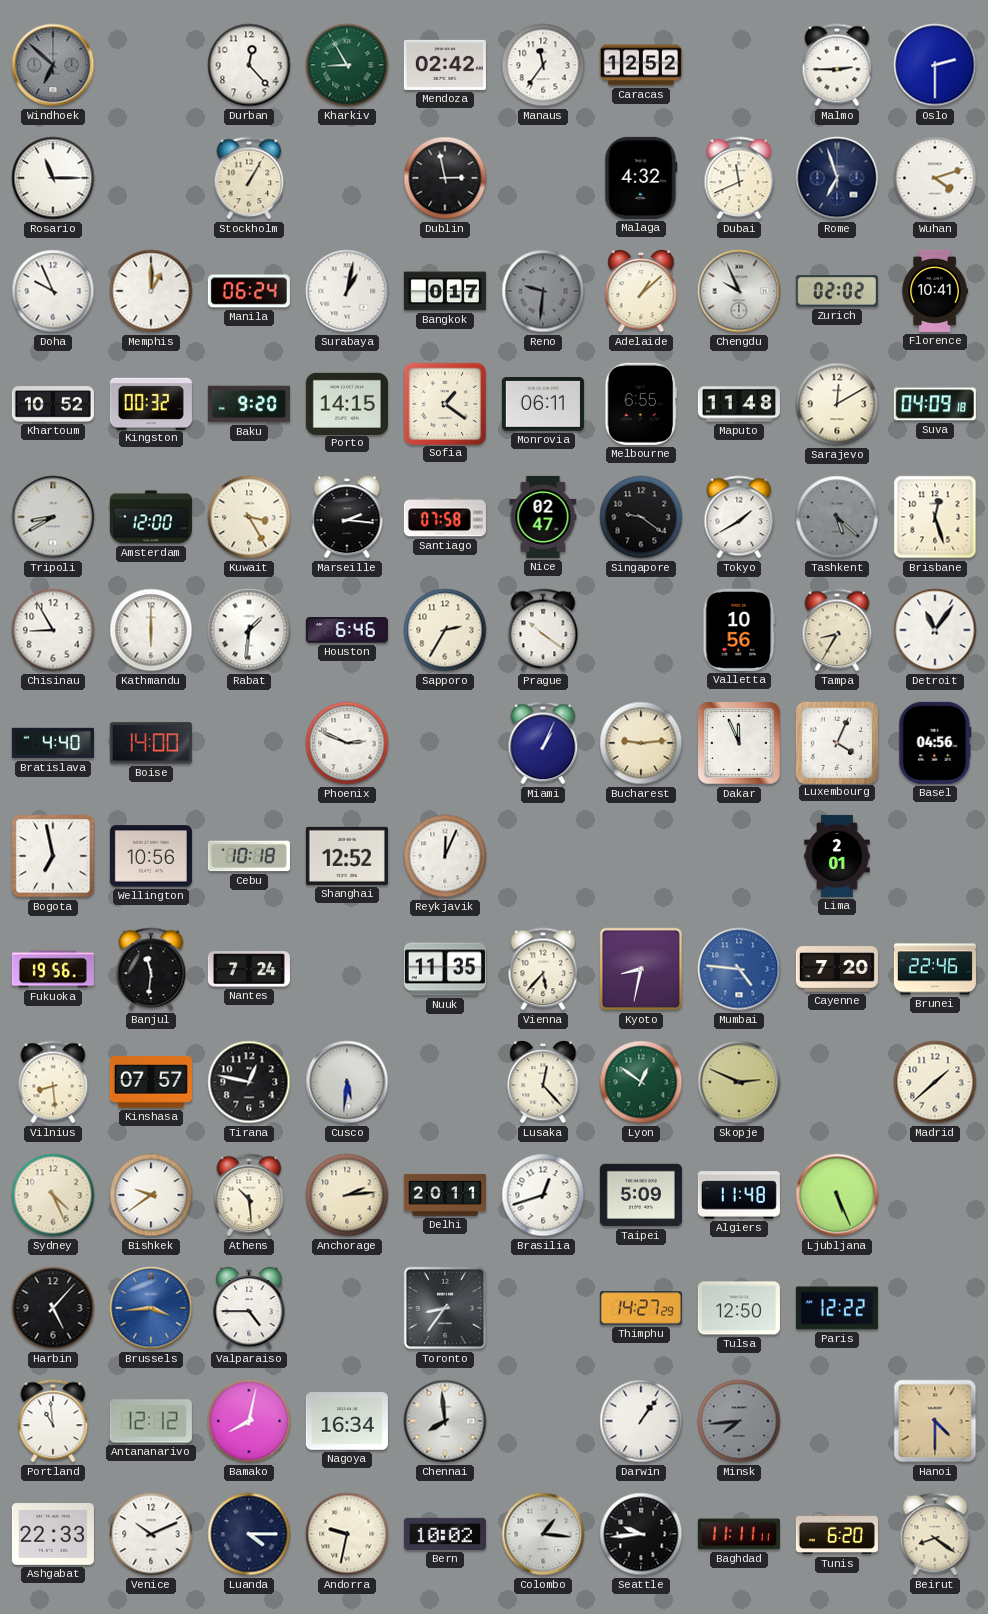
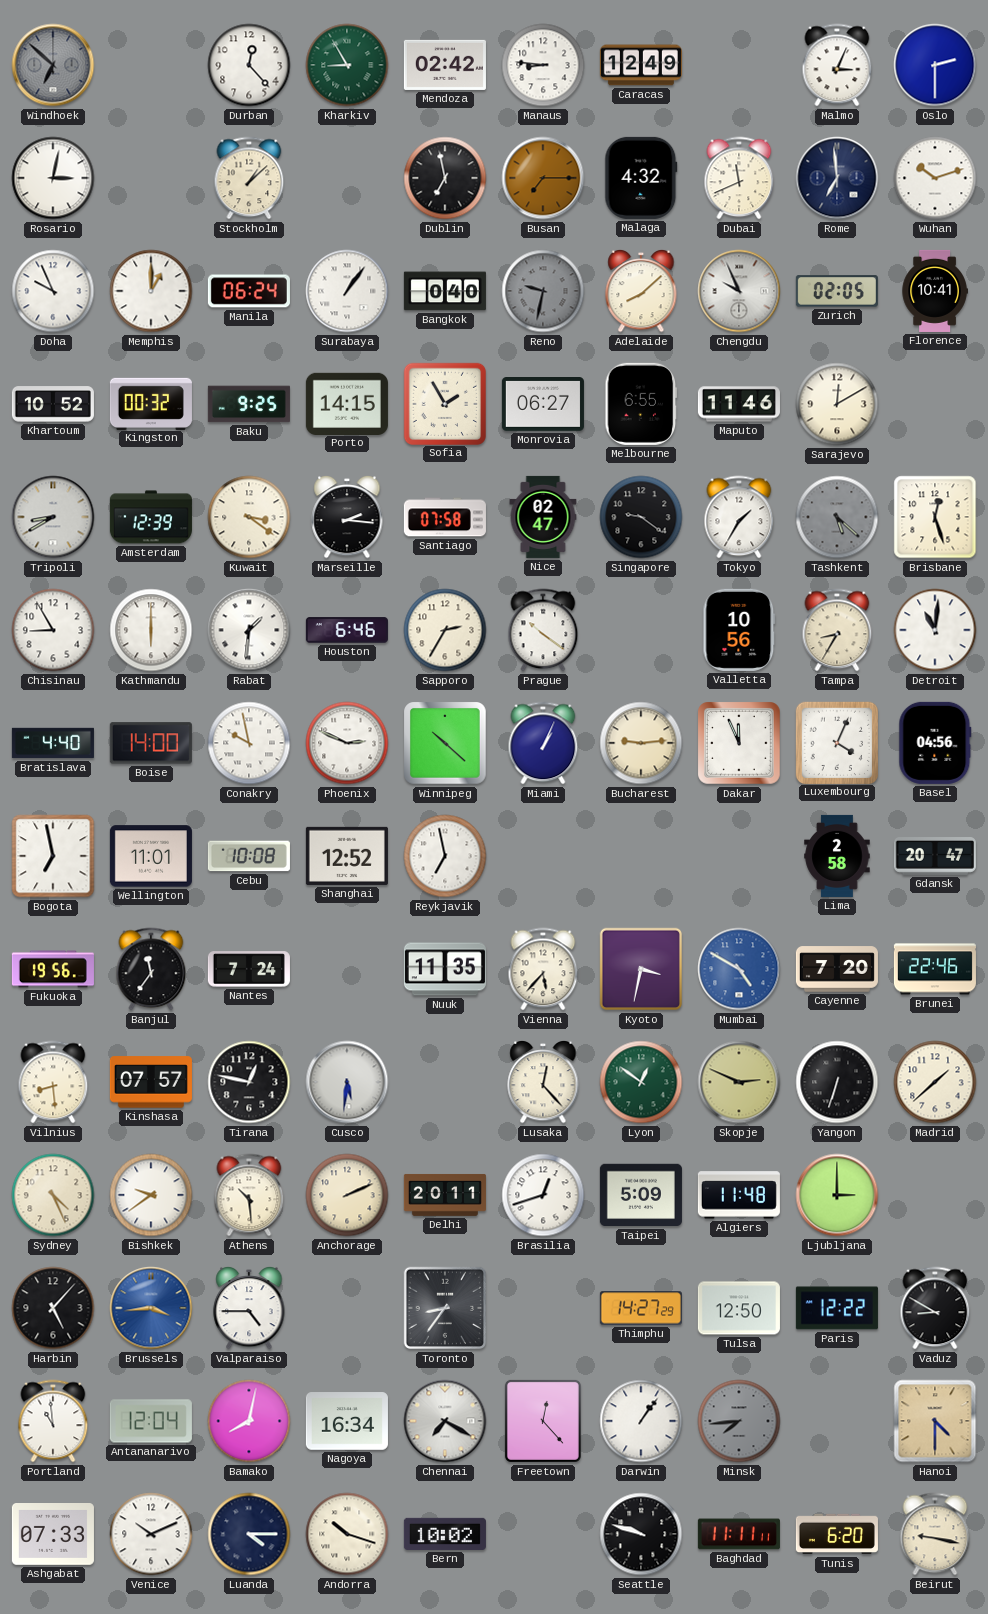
Manaus: 11:36 -> 8:46
Caracas: 12:52 -> 12:49
Malmo: 2:45 -> 3:04
Rosario: 11:15 -> 3:02
Stockholm: 1:05 -> 1:08
Dublin: 2:58 -> 6:58
Busan: none -> 7:15
Rome: 6:57 -> 6:59
Wuhan: 4:12 -> 10:12
Surabaya: 1:02 -> 1:06
Bangkok: 0:17 -> 0:40
Reno: 9:31 -> 9:32
Adelaide: 1:08 -> 8:08
Zurich: 02:02 -> 02:05
Baku: 9:20 -> 9:25
Sofia: 1:21 -> 1:55
Monrovia: 06:11 -> 06:27
Maputo: 11:48 -> 11:46
Suva: 04:09 -> none
Amsterdam: 12:00 -> 12:39
Kuwait: 3:25 -> 3:21
Tokyo: 1:40 -> 1:35
Detroit: 11:06 -> 11:01
Conakry: none -> 9:58
Winnipeg: none -> 10:22
Wellington: 10:56 -> 11:01
Cebu: 10:18 -> 10:08
Reykjavik: 12:04 -> 6:58
Lima: 2:01 -> 2:58
Gdansk: none -> 20:47
Banjul: 11:31 -> 11:36
Kyoto: 8:32 -> 3:32
Mumbai: 4:46 -> 4:50
Yangon: none -> 6:33
Anchorage: 2:14 -> 2:11
Ljubljana: 5:26 -> 3:00
Vaduz: none -> 8:50
Antananarivo: 12:12 -> 12:04
Chennai: 7:59 -> 7:20
Freetown: none -> 12:23
Ashgabat: 22:33 -> 07:33
Andorra: 9:32 -> 10:18
Colombo: 1:16 -> none
Seattle: 9:44 -> 9:48
Beirut: 8:21 -> 9:17
